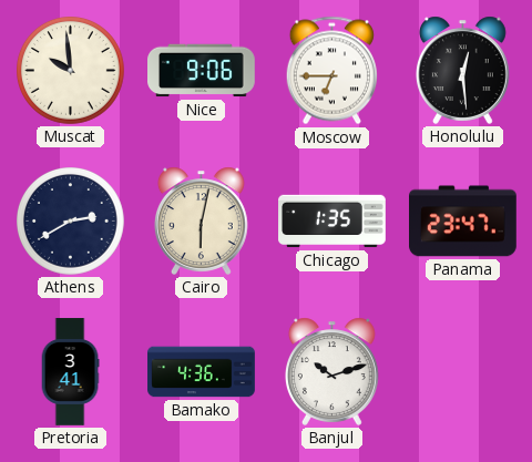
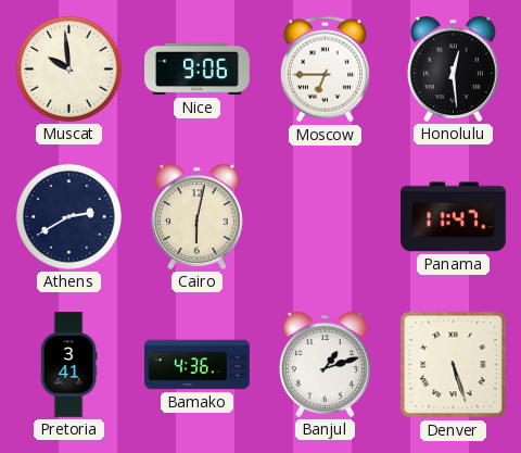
Chicago: 1:35 -> none
Panama: 23:47 -> 11:47
Banjul: 10:12 -> 1:12
Denver: none -> 5:27
